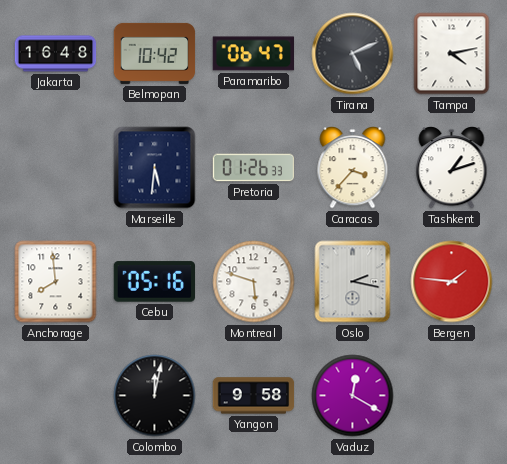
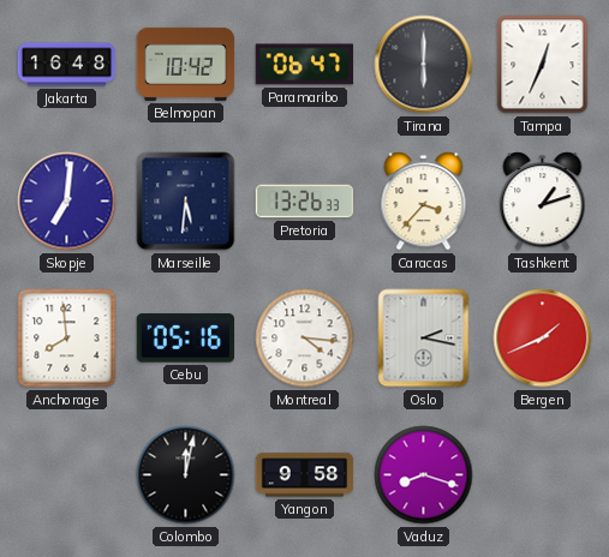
Tirana: 5:11 -> 6:00
Tampa: 4:13 -> 12:34
Skopje: none -> 7:01
Pretoria: 01:26 -> 13:26
Montreal: 5:48 -> 4:16
Bergen: 1:46 -> 1:41
Vaduz: 12:20 -> 8:18
